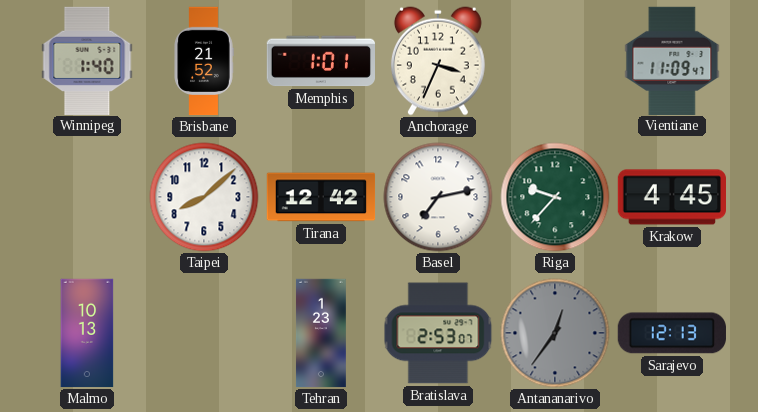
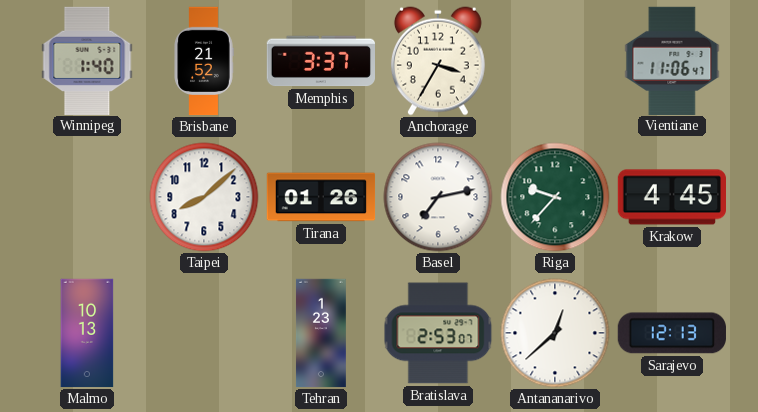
Memphis: 1:01 -> 3:37
Anchorage: 3:34 -> 3:35
Vientiane: 11:09 -> 11:06
Tirana: 12:42 -> 01:26
Antananarivo: 12:36 -> 12:38
Antananarivo dial: grey -> white
